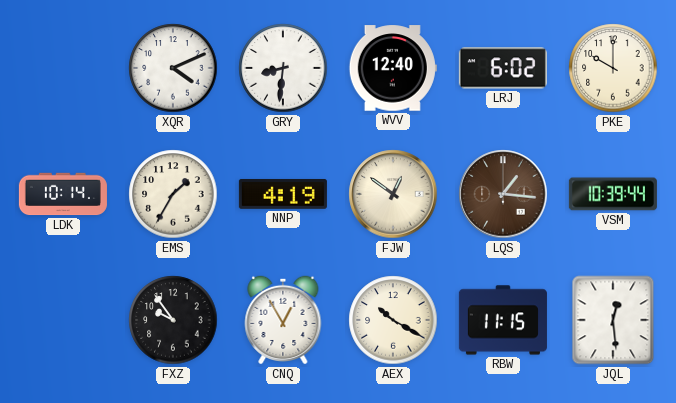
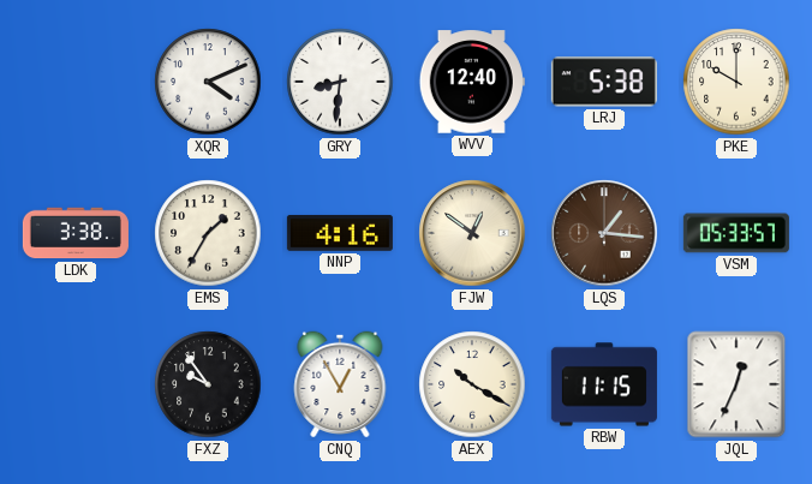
LRJ: 6:02 -> 5:38
LDK: 10:14 -> 3:38
NNP: 4:19 -> 4:16
VSM: 10:39 -> 05:33
JQL: 12:29 -> 12:34
